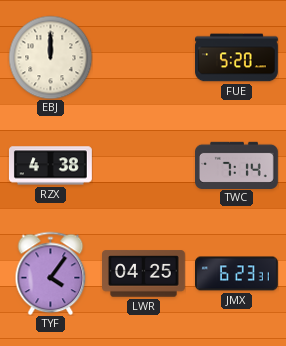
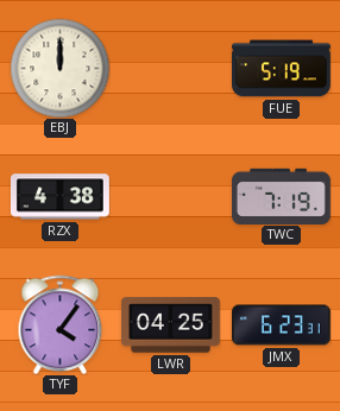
FUE: 5:20 -> 5:19
TWC: 7:14 -> 7:19
